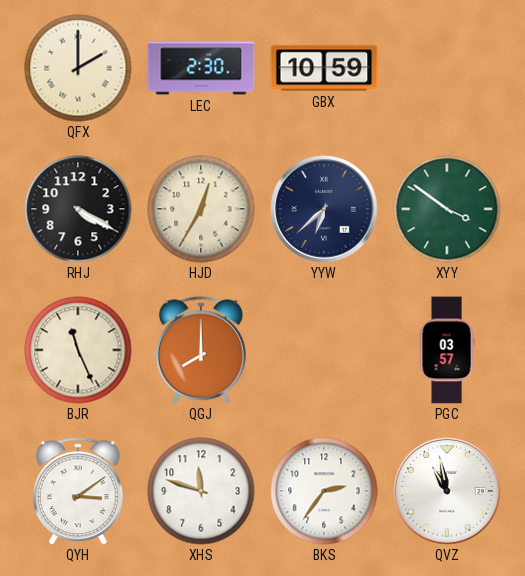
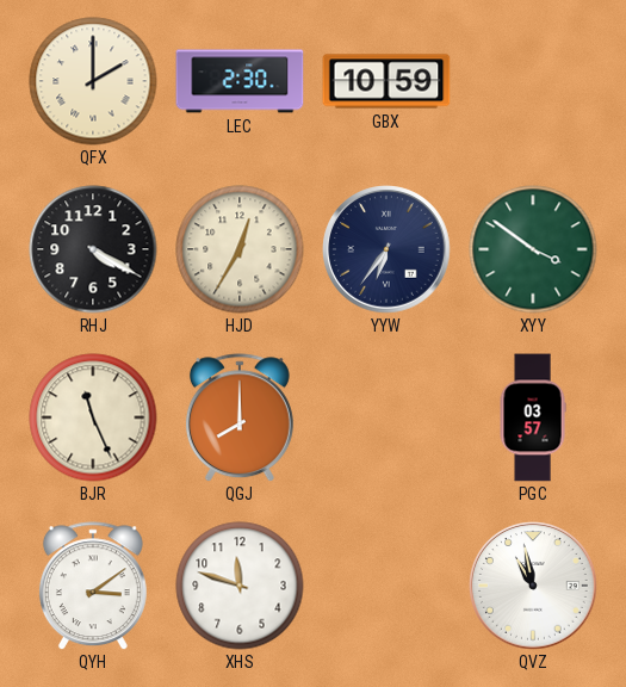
YYW: 6:38 -> 6:36
BKS: 2:36 -> none
